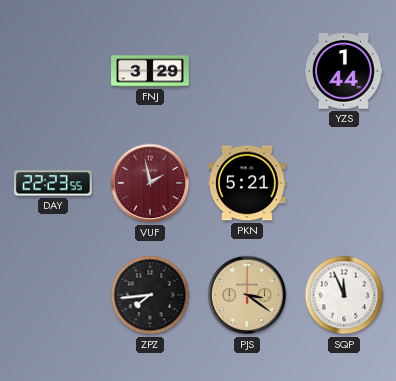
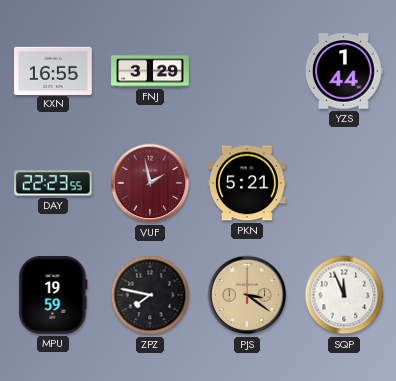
KXN: none -> 16:55
MPU: none -> 19:59
ZPZ: 7:44 -> 7:47
